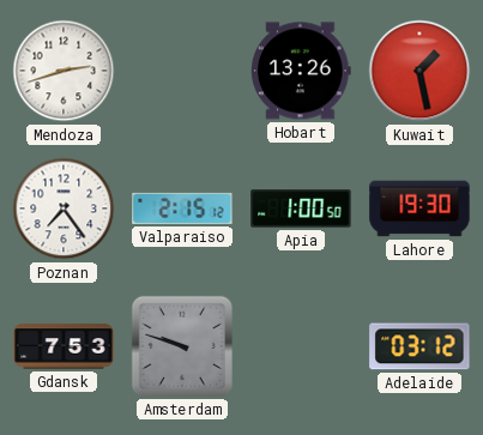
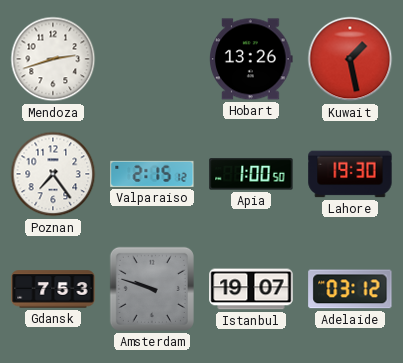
Istanbul: none -> 19:07
